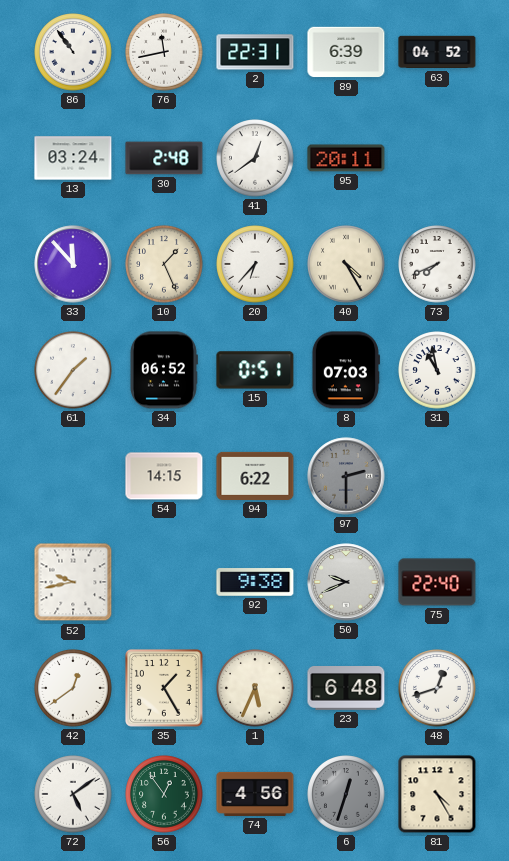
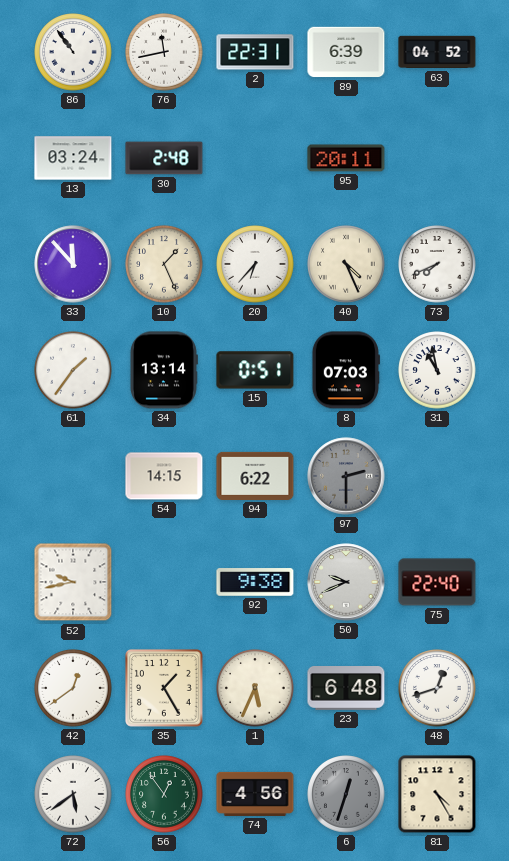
41: 12:39 -> none
40: 4:25 -> 4:26
34: 06:52 -> 13:14
72: 5:09 -> 5:39
